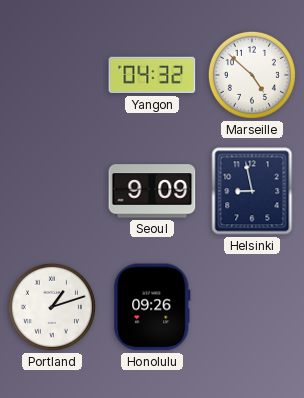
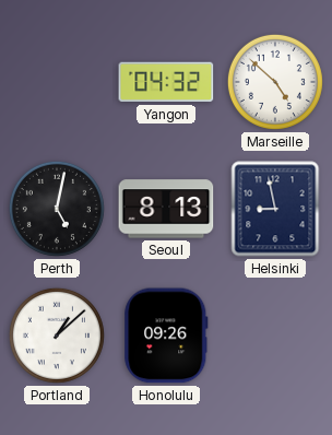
Perth: none -> 5:02
Seoul: 9:09 -> 8:13
Portland: 1:12 -> 1:08
